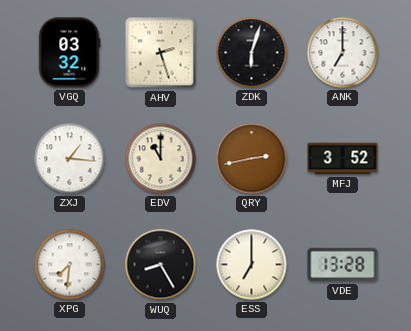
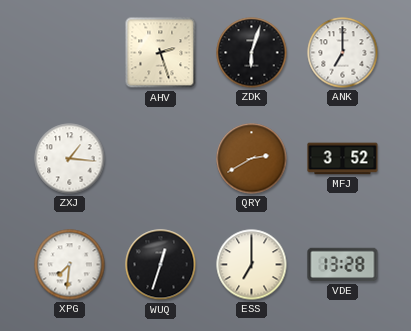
VGQ: 03:32 -> none
EDV: 11:00 -> none
QRY: 2:43 -> 2:40
WUQ: 8:25 -> 12:33
